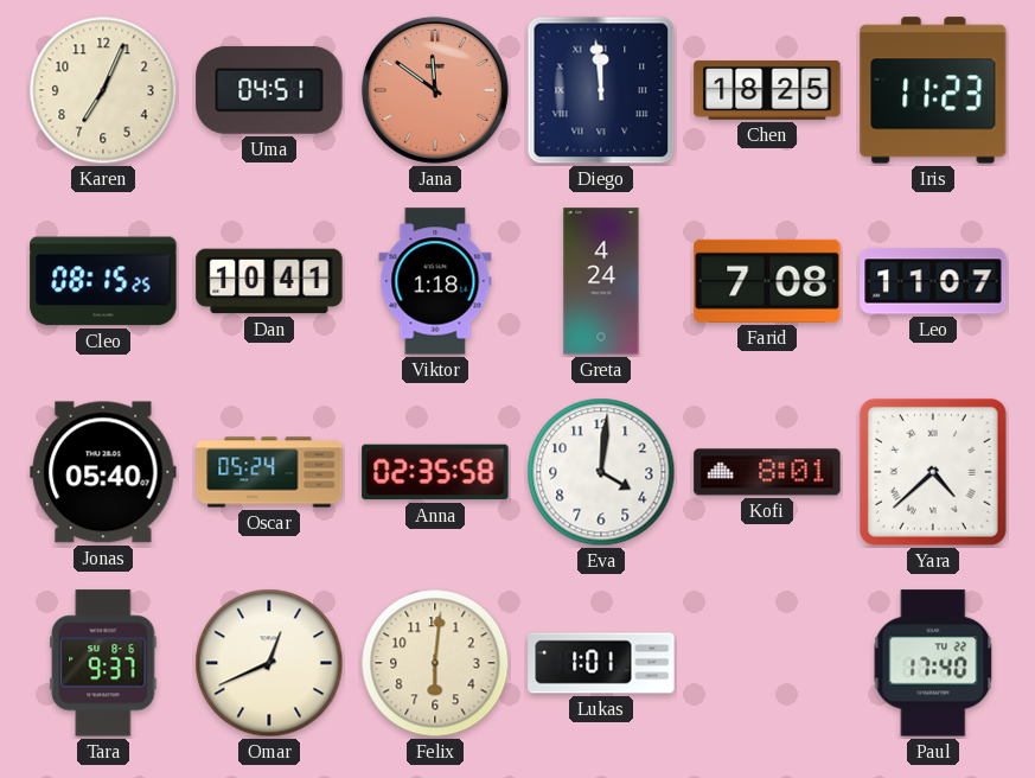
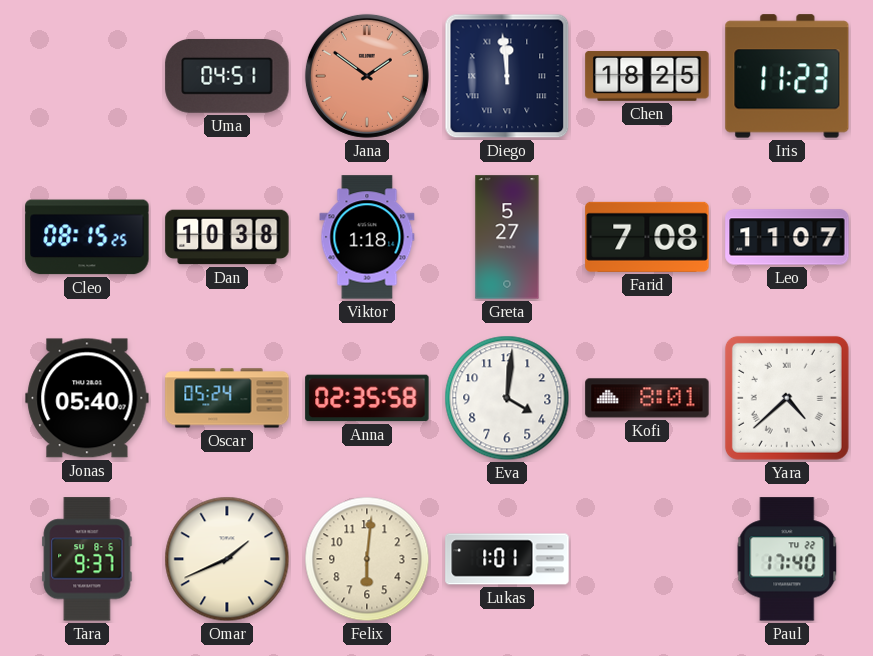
Karen: 7:04 -> none
Jana: 11:51 -> 1:51
Dan: 10:41 -> 10:38
Greta: 4:24 -> 5:27
Omar: 12:41 -> 1:41
